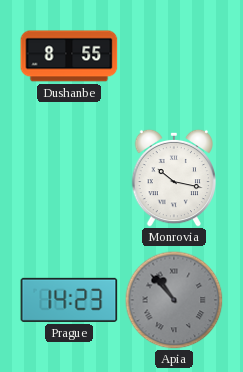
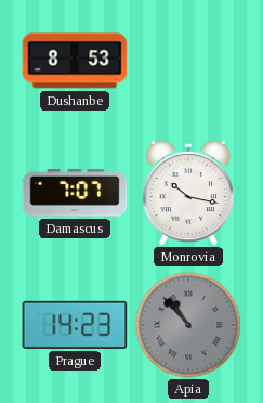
Dushanbe: 8:55 -> 8:53
Damascus: none -> 7:07
